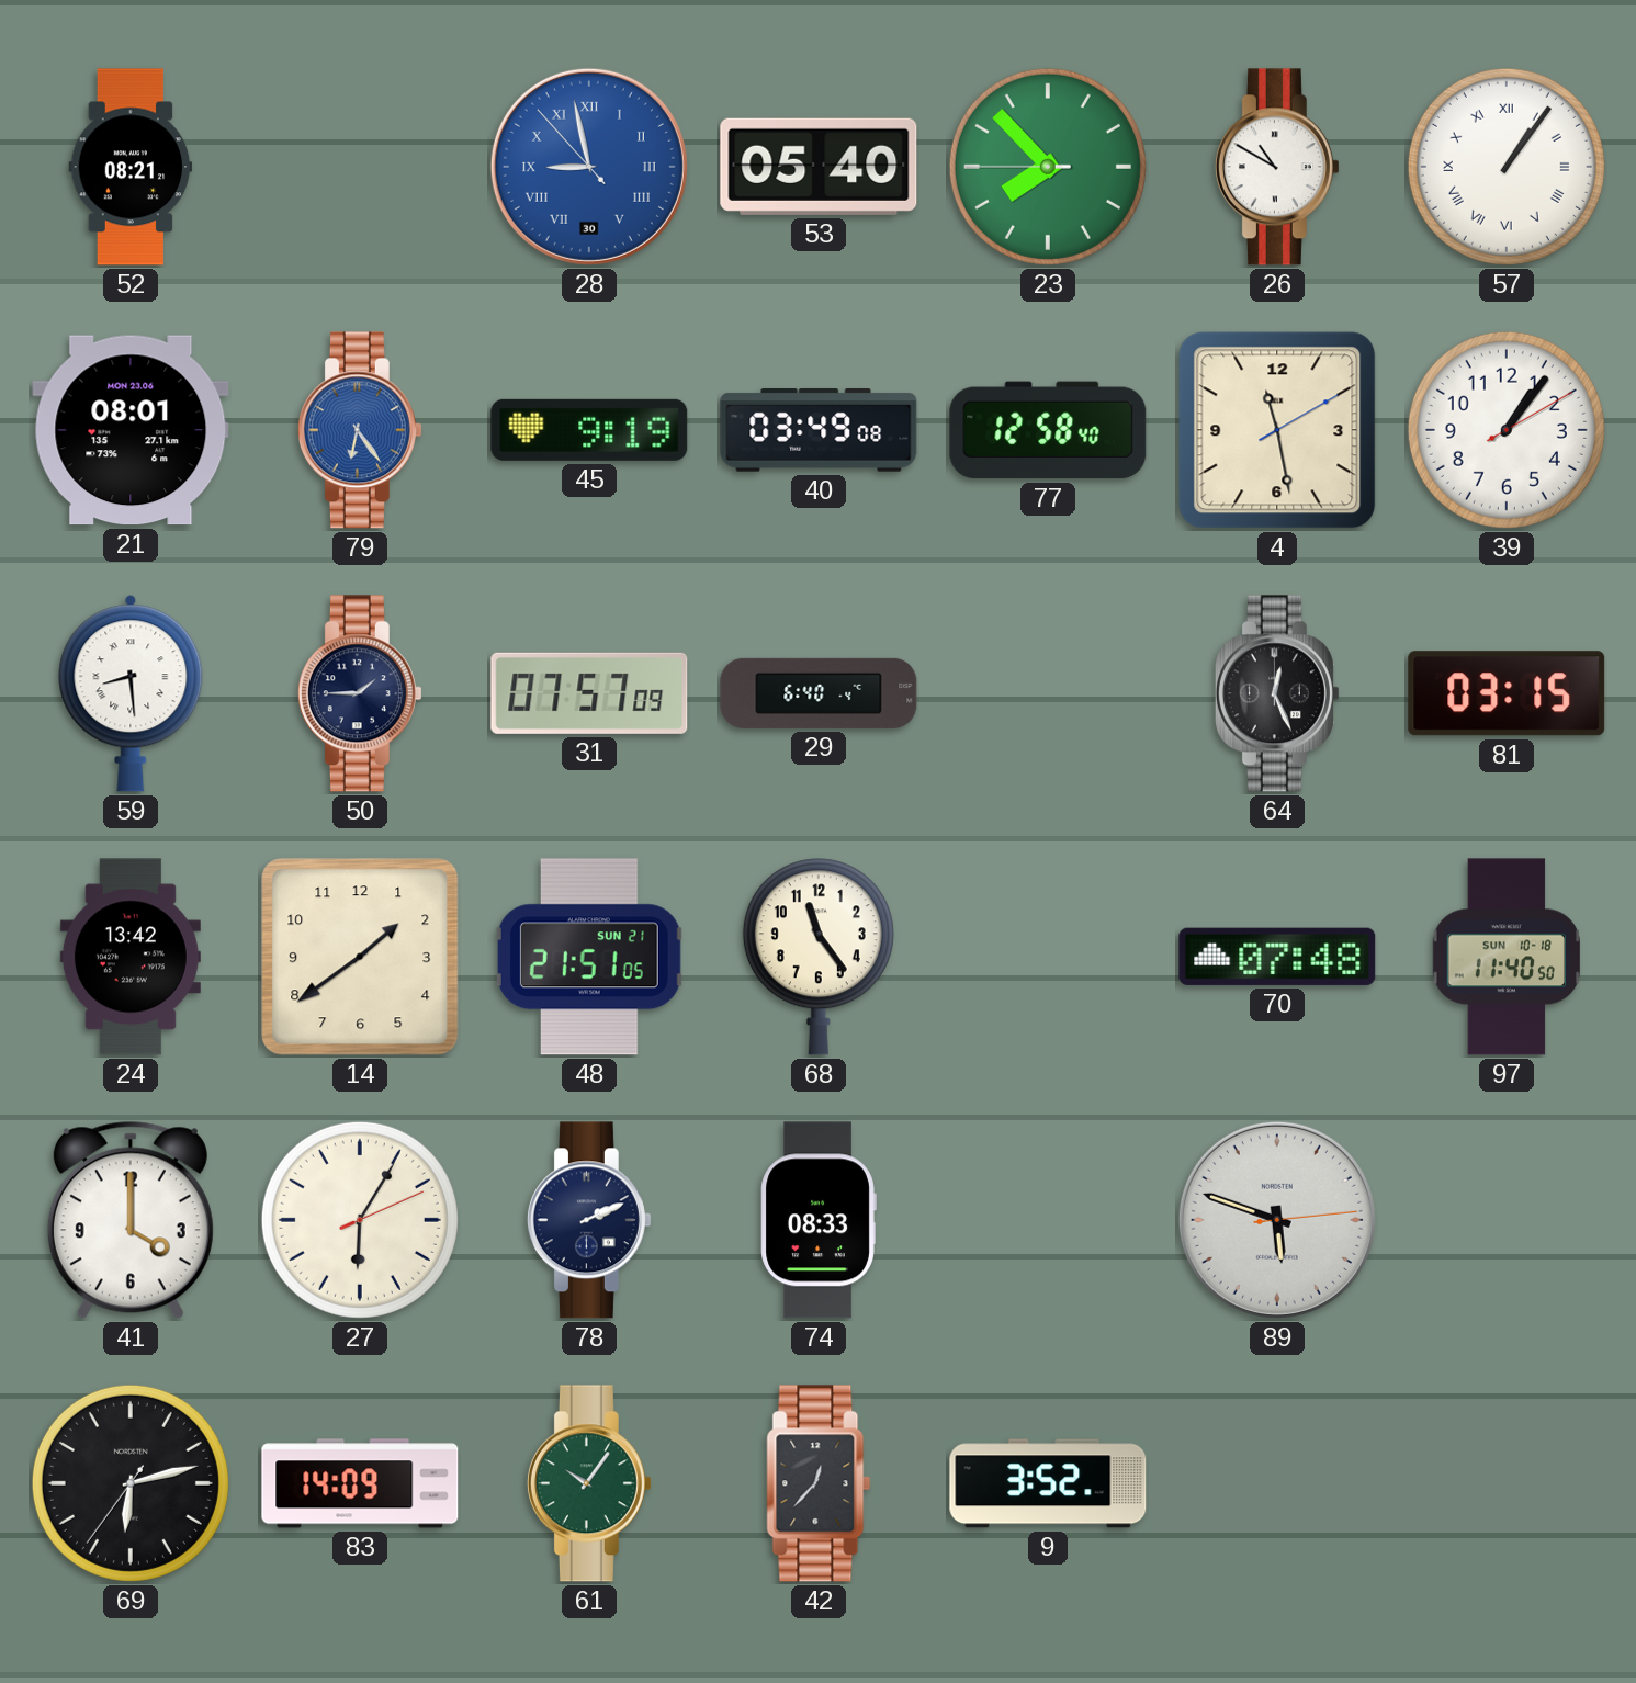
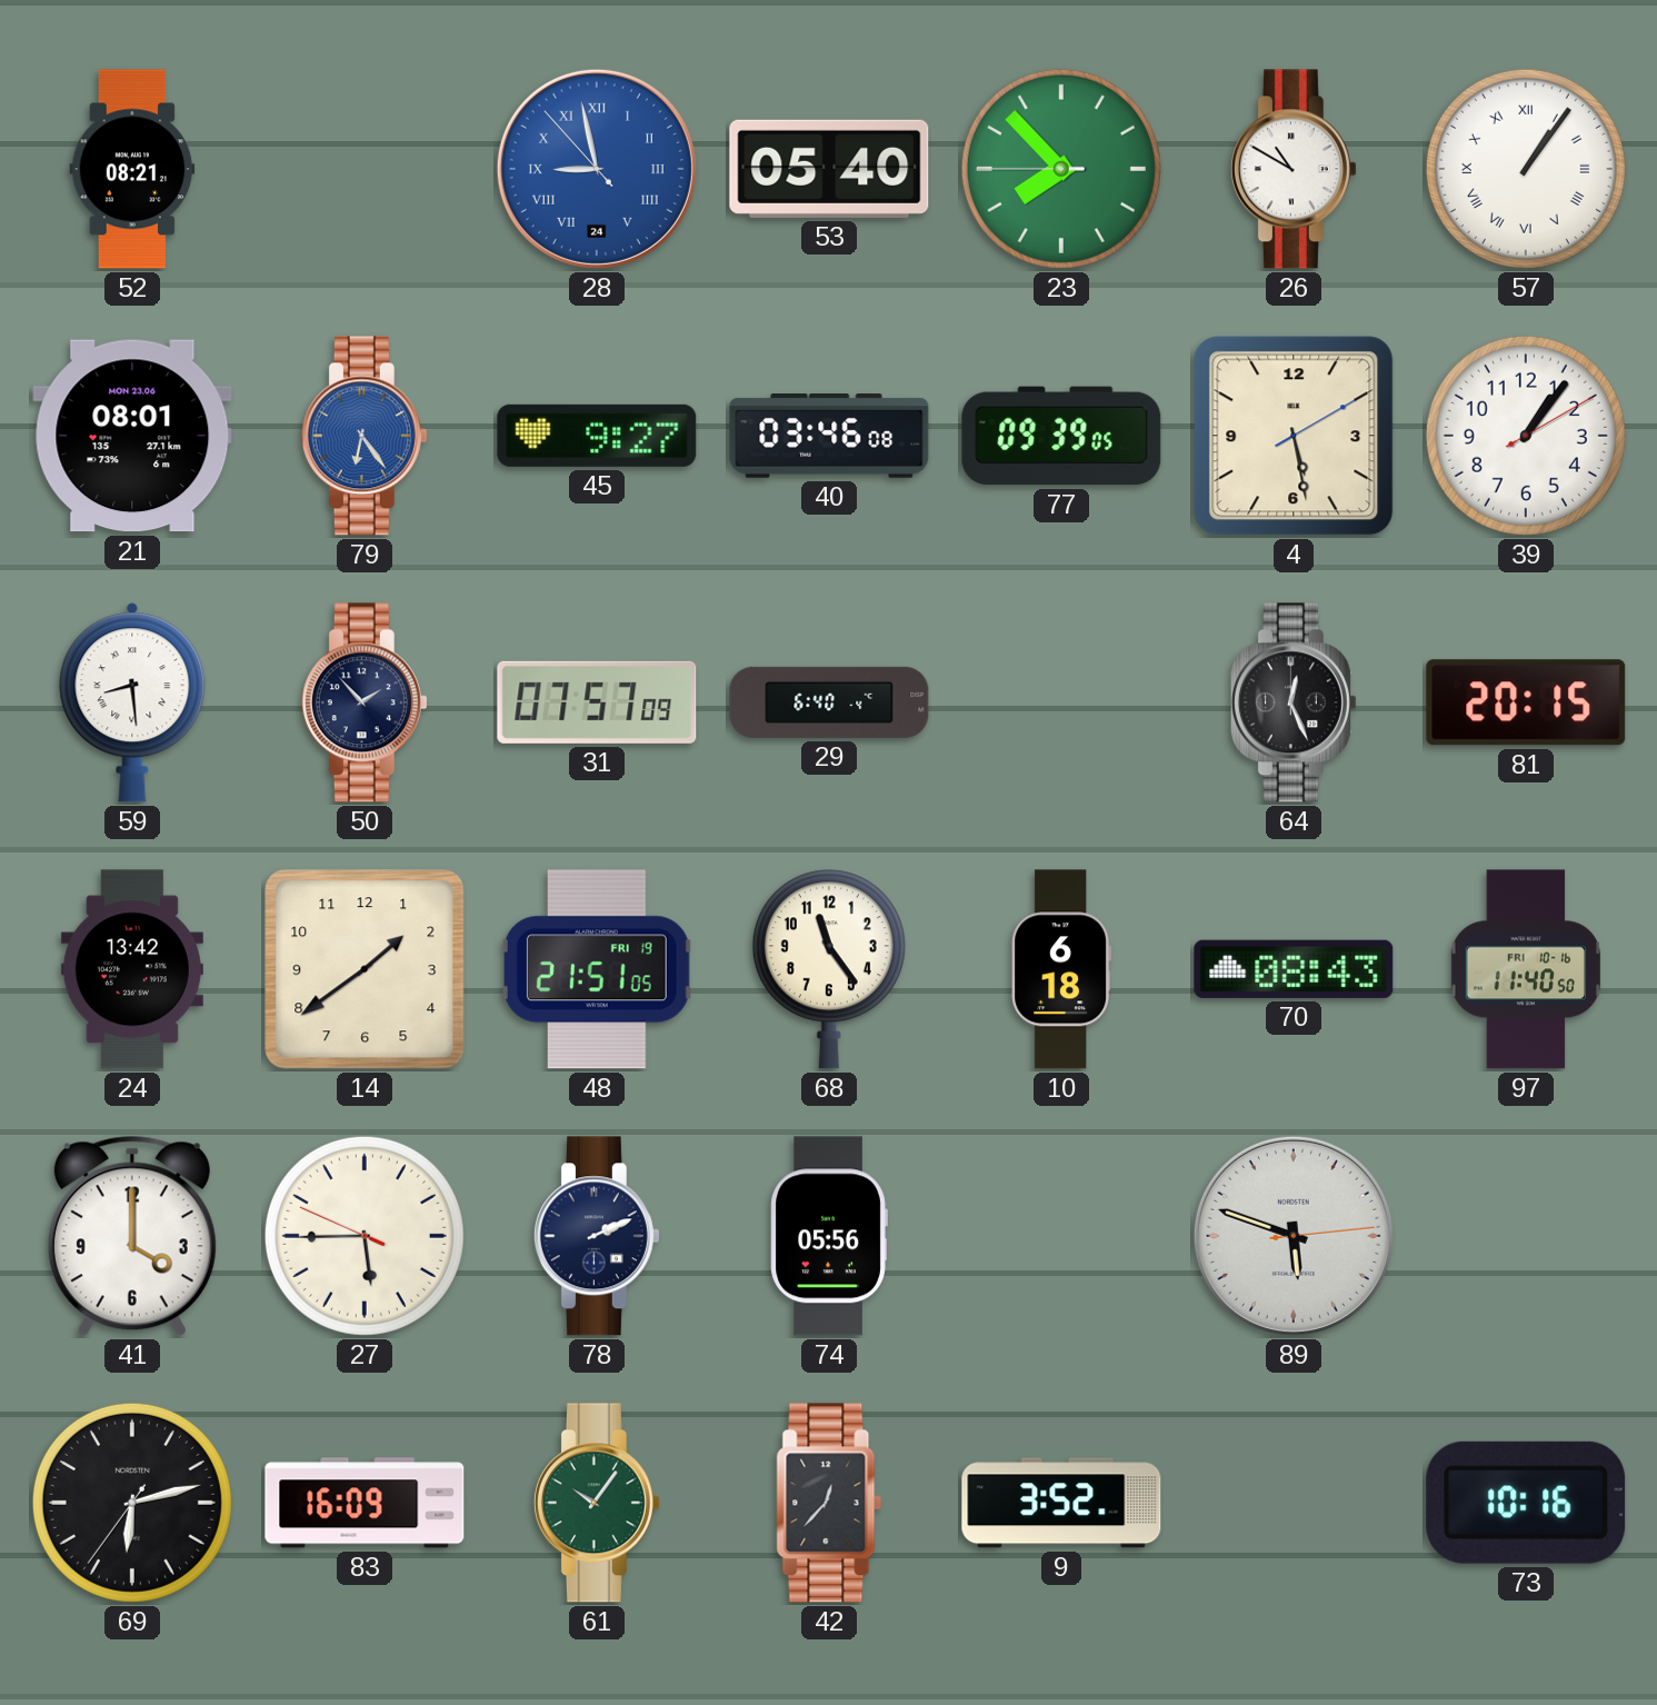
28 date: 30 -> 24
45: 9:19 -> 9:27
40: 03:49 -> 03:46
77: 12:58 -> 09:39
4: 11:28 -> 5:28
50: 1:45 -> 1:53
81: 03:15 -> 20:15
48 date: SUN 21 -> FRI 19
10: none -> 6:18
70: 07:48 -> 08:43
97 date: SUN 10-18 -> FRI 10-16
27: 6:05 -> 5:44
74: 08:33 -> 05:56
83: 14:09 -> 16:09
73: none -> 10:16
